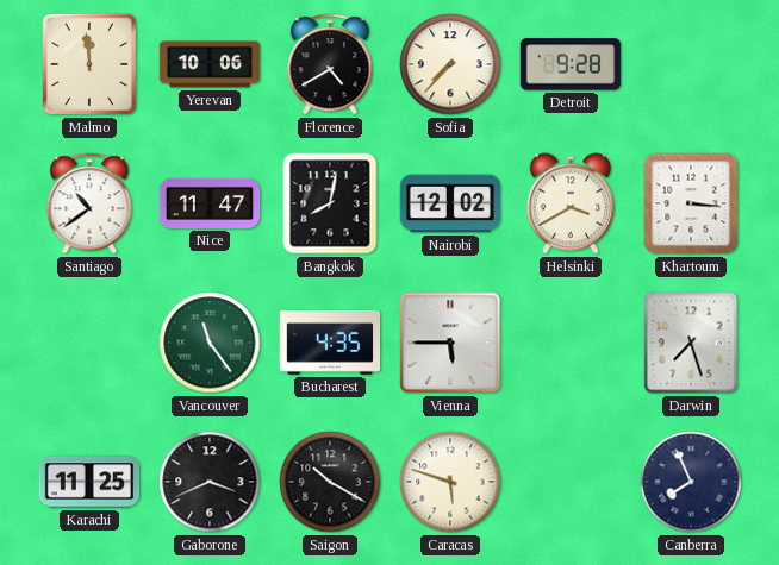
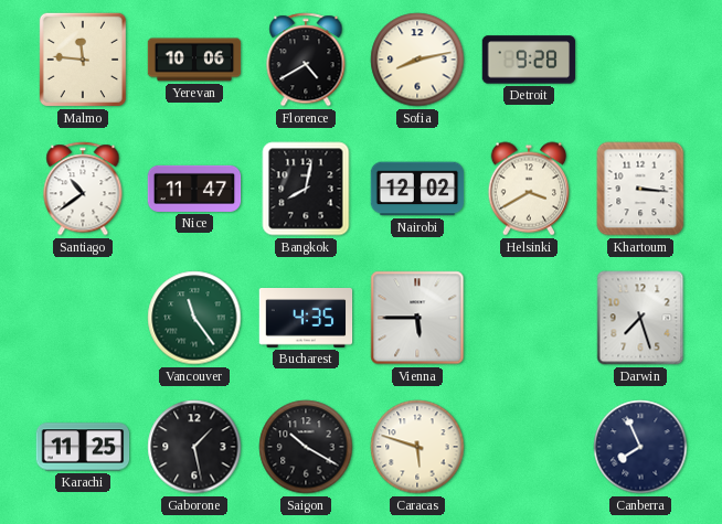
Malmo: 11:59 -> 11:46
Sofia: 7:37 -> 8:13
Gaborone: 3:41 -> 1:28
